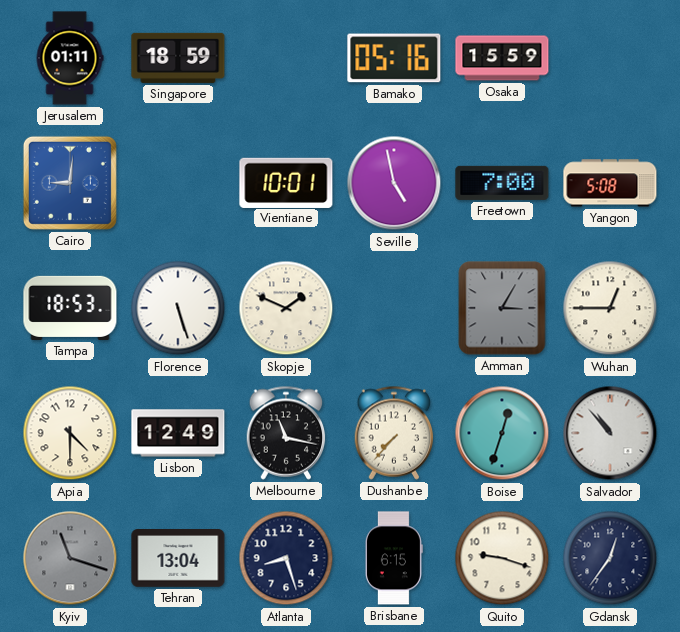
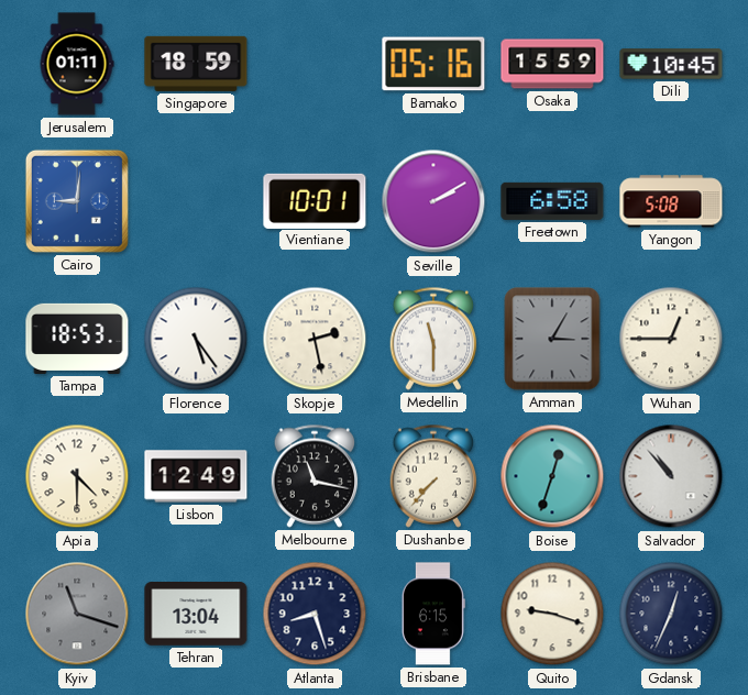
Dili: none -> 10:45
Seville: 4:58 -> 2:10
Freetown: 7:00 -> 6:58
Florence: 5:27 -> 5:24
Skopje: 1:49 -> 2:28
Medellin: none -> 11:30
Gdansk: 12:36 -> 12:34
